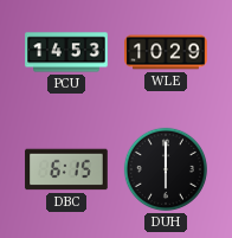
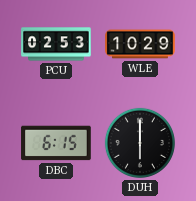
PCU: 14:53 -> 02:53
